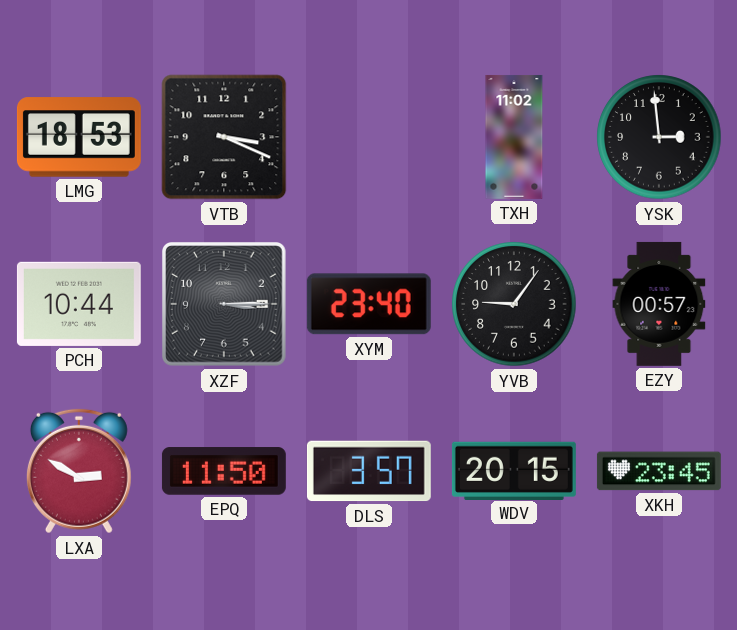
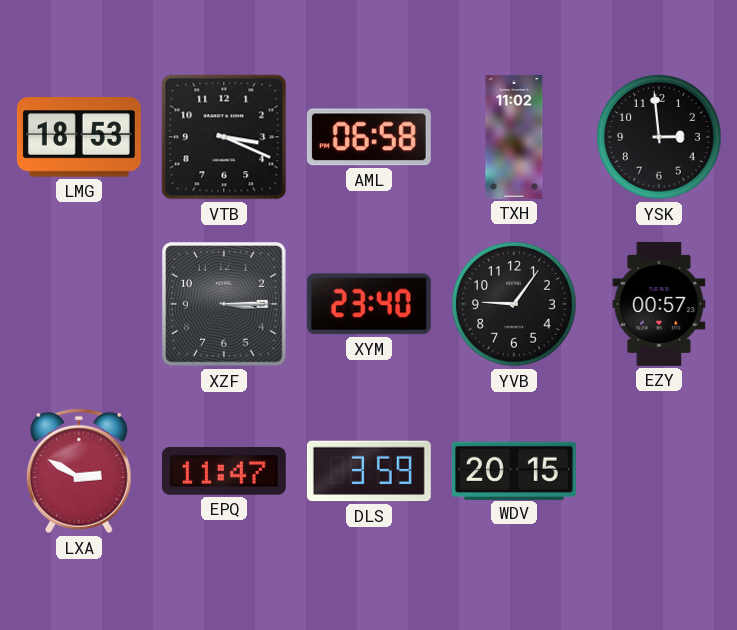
AML: none -> 06:58
PCH: 10:44 -> none
EPQ: 11:50 -> 11:47
DLS: 3:57 -> 3:59
XKH: 23:45 -> none
